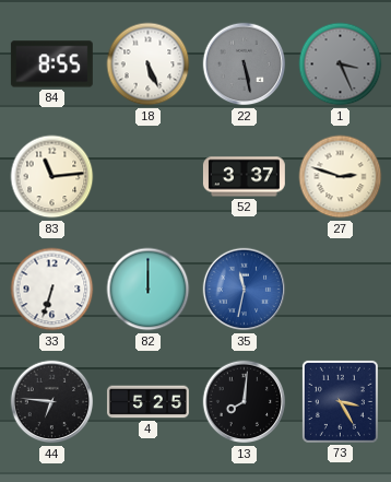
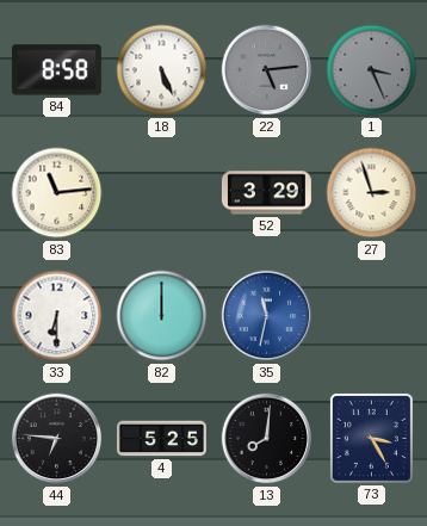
84: 8:55 -> 8:58
22: 5:28 -> 5:14
52: 3:37 -> 3:29
27: 2:48 -> 2:57
33: 6:33 -> 6:30
